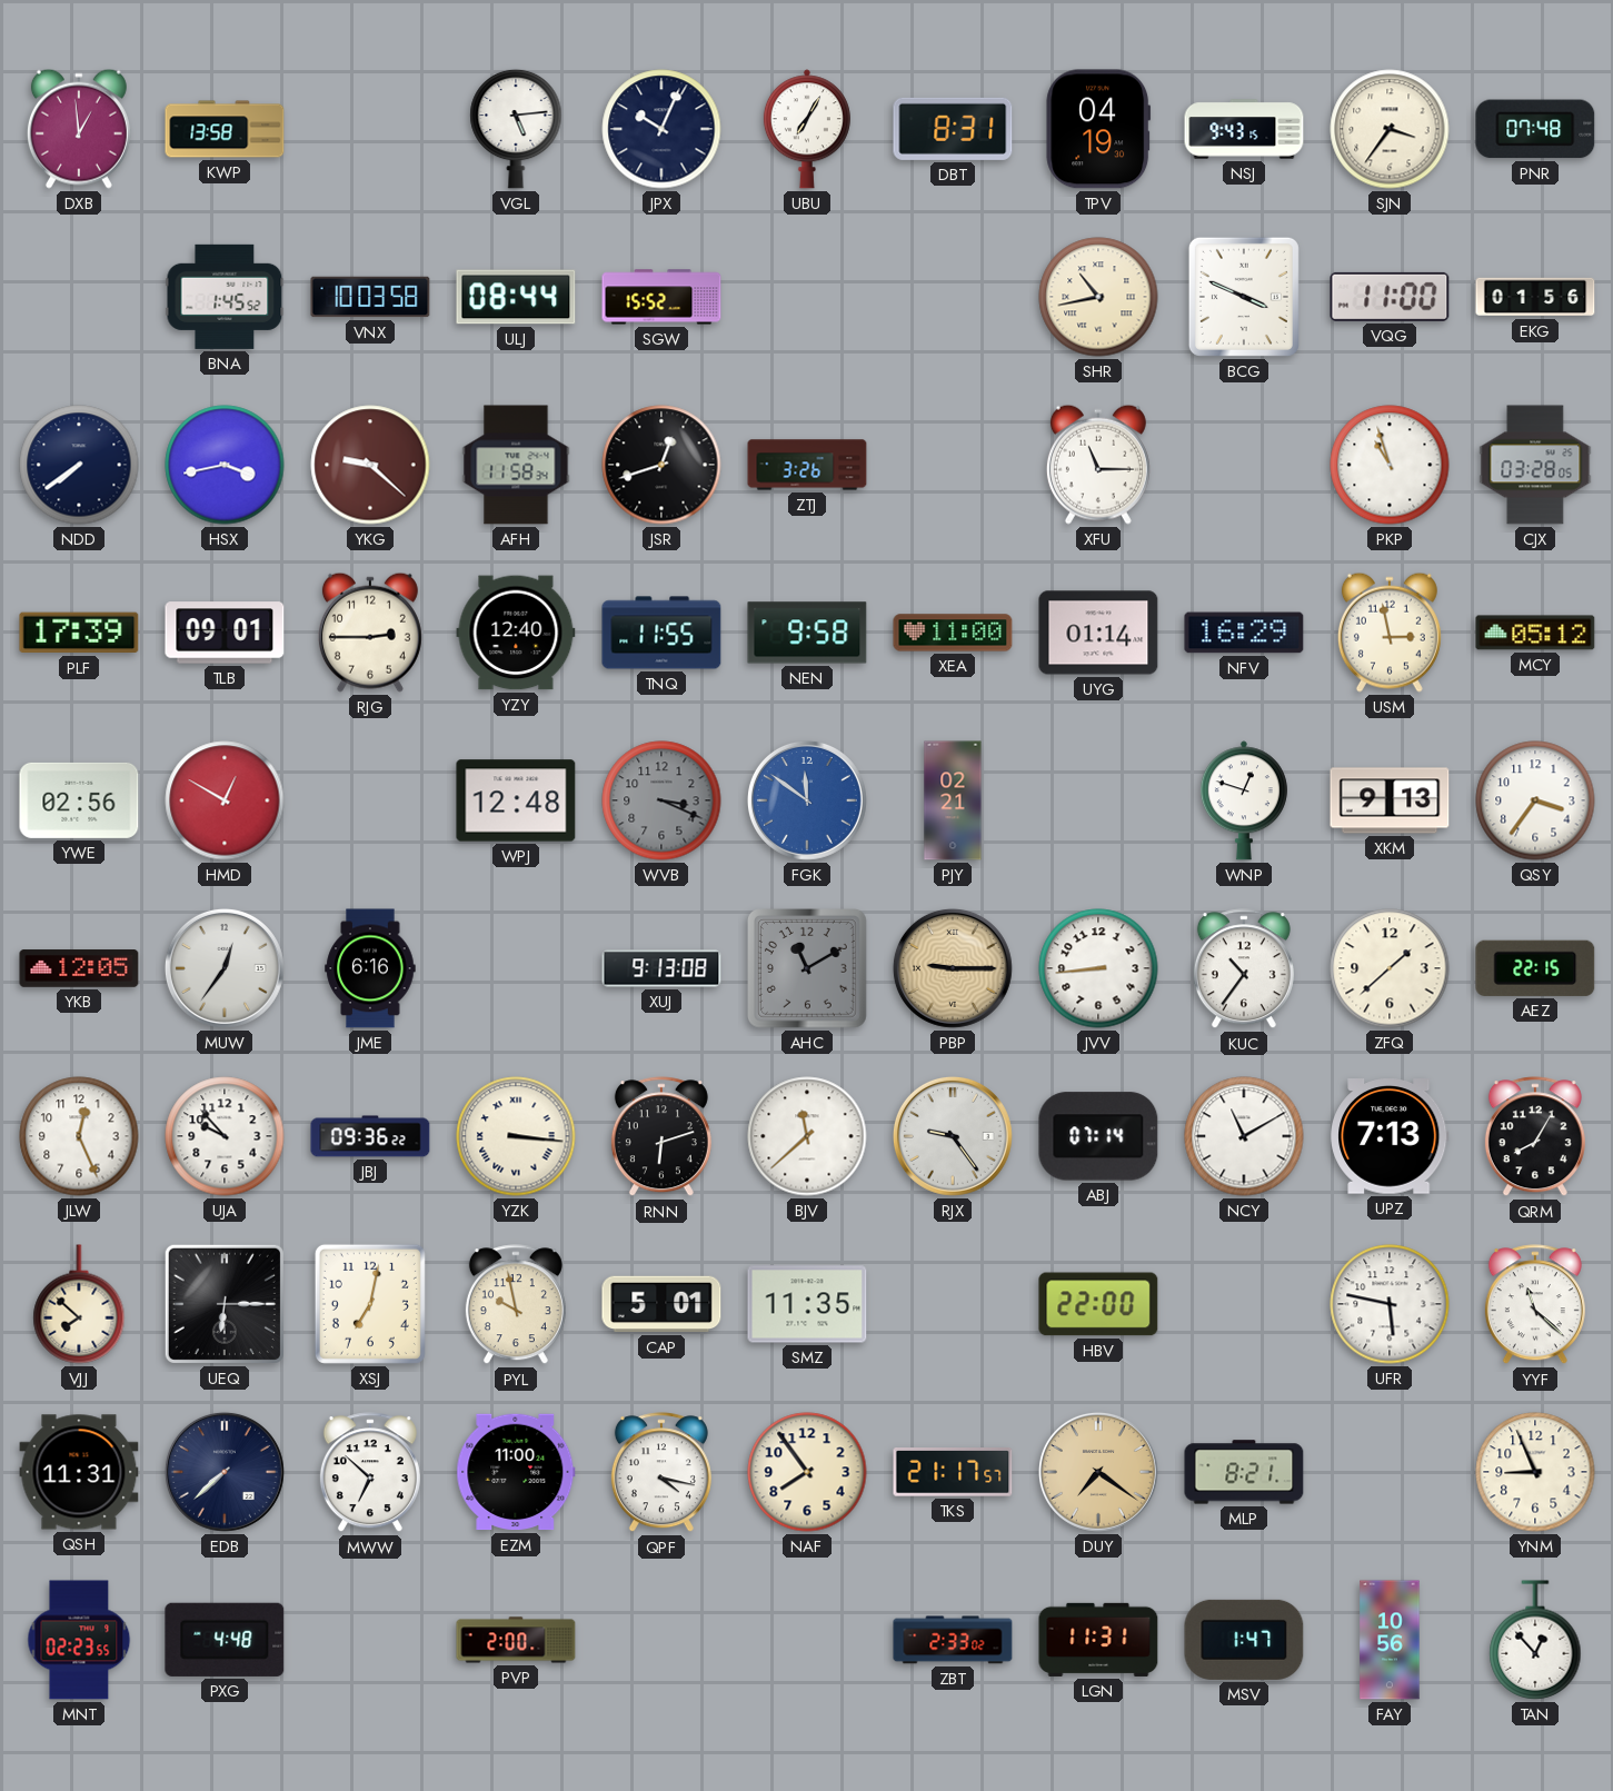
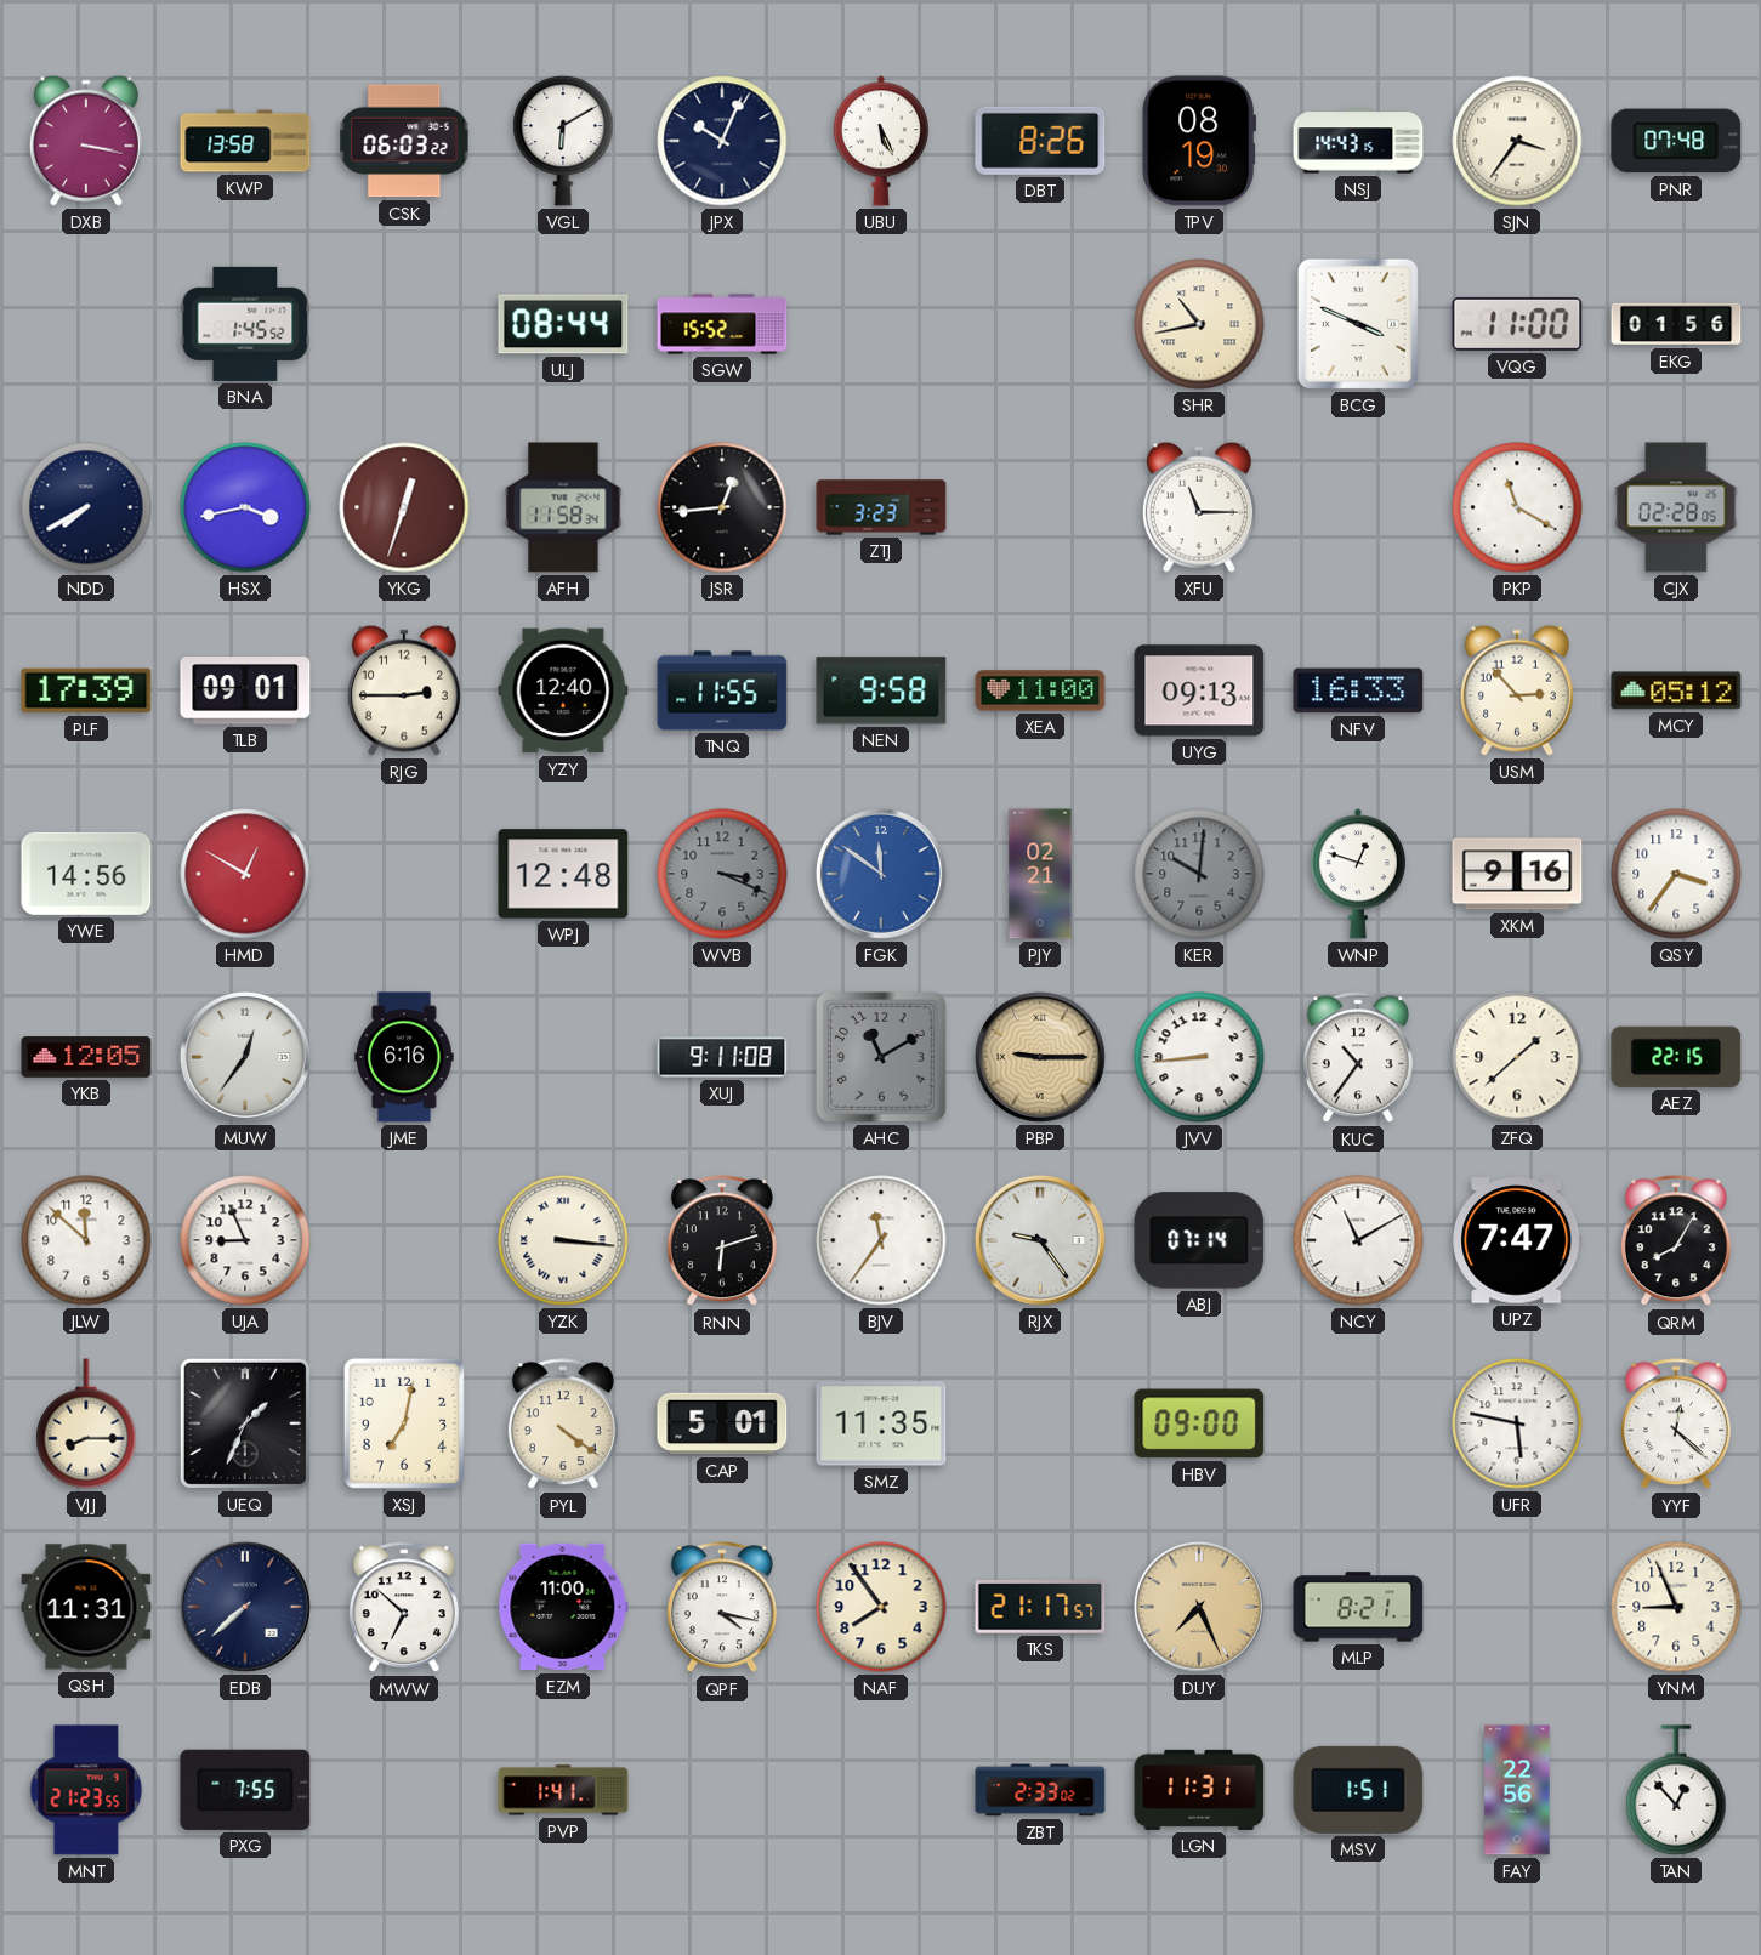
DXB: 12:59 -> 3:17
CSK: none -> 06:03
VGL: 5:14 -> 6:10
UBU: 7:05 -> 5:26
DBT: 8:31 -> 8:26
TPV: 04:19 -> 08:19
NSJ: 9:43 -> 14:43
VNX: 10:03 -> none
NDD: 7:39 -> 7:40
YKG: 9:22 -> 12:33
JSR: 12:42 -> 12:44
ZTJ: 3:26 -> 3:23
PKP: 10:57 -> 11:20
CJX: 03:28 -> 02:28
UYG: 01:14 -> 09:13
NFV: 16:29 -> 16:33
USM: 2:58 -> 2:53
YWE: 02:56 -> 14:56
KER: none -> 10:01
XKM: 9:13 -> 9:16
XUJ: 9:13 -> 9:11
JLW: 12:26 -> 11:52
UJA: 9:53 -> 8:56
JBJ: 09:36 -> none
BJV: 11:38 -> 11:36
UPZ: 7:13 -> 7:47
VJJ: 7:52 -> 8:15
UEQ: 6:15 -> 1:34
PYL: 9:58 -> 4:21
HBV: 22:00 -> 09:00
YYF: 11:22 -> 12:22
DUY: 7:21 -> 7:26
MNT: 02:23 -> 21:23
PXG: 4:48 -> 7:55
PVP: 2:00 -> 1:41
MSV: 1:47 -> 1:51
FAY: 10:56 -> 22:56
